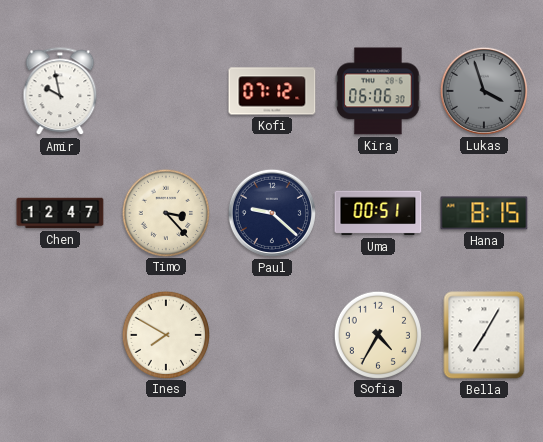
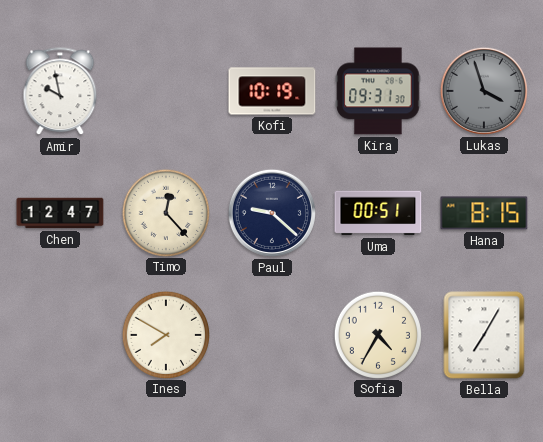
Kofi: 07:12 -> 10:19
Kira: 06:06 -> 09:31
Timo: 3:23 -> 12:23
